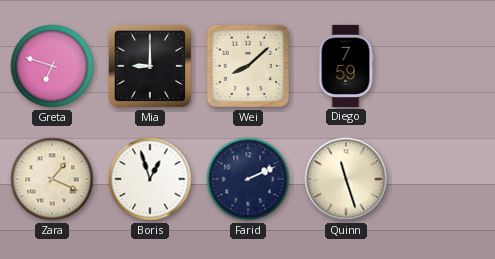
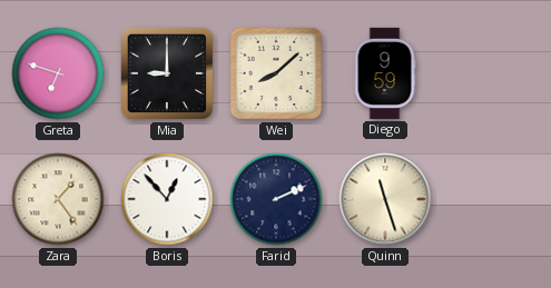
Diego: 7:59 -> 9:59
Zara: 1:19 -> 1:24
Boris: 12:57 -> 12:53
